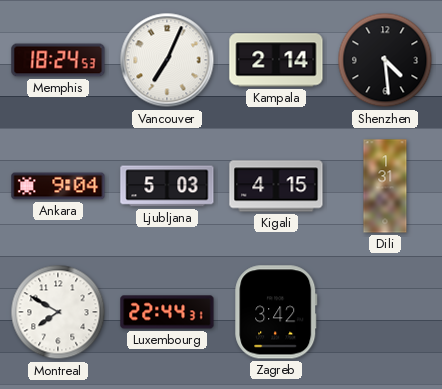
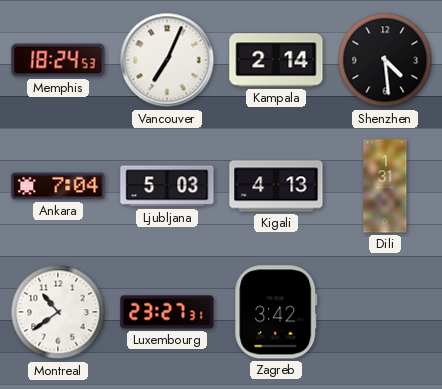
Ankara: 9:04 -> 7:04
Kigali: 4:15 -> 4:13
Montreal: 7:50 -> 10:39
Luxembourg: 22:44 -> 23:27
